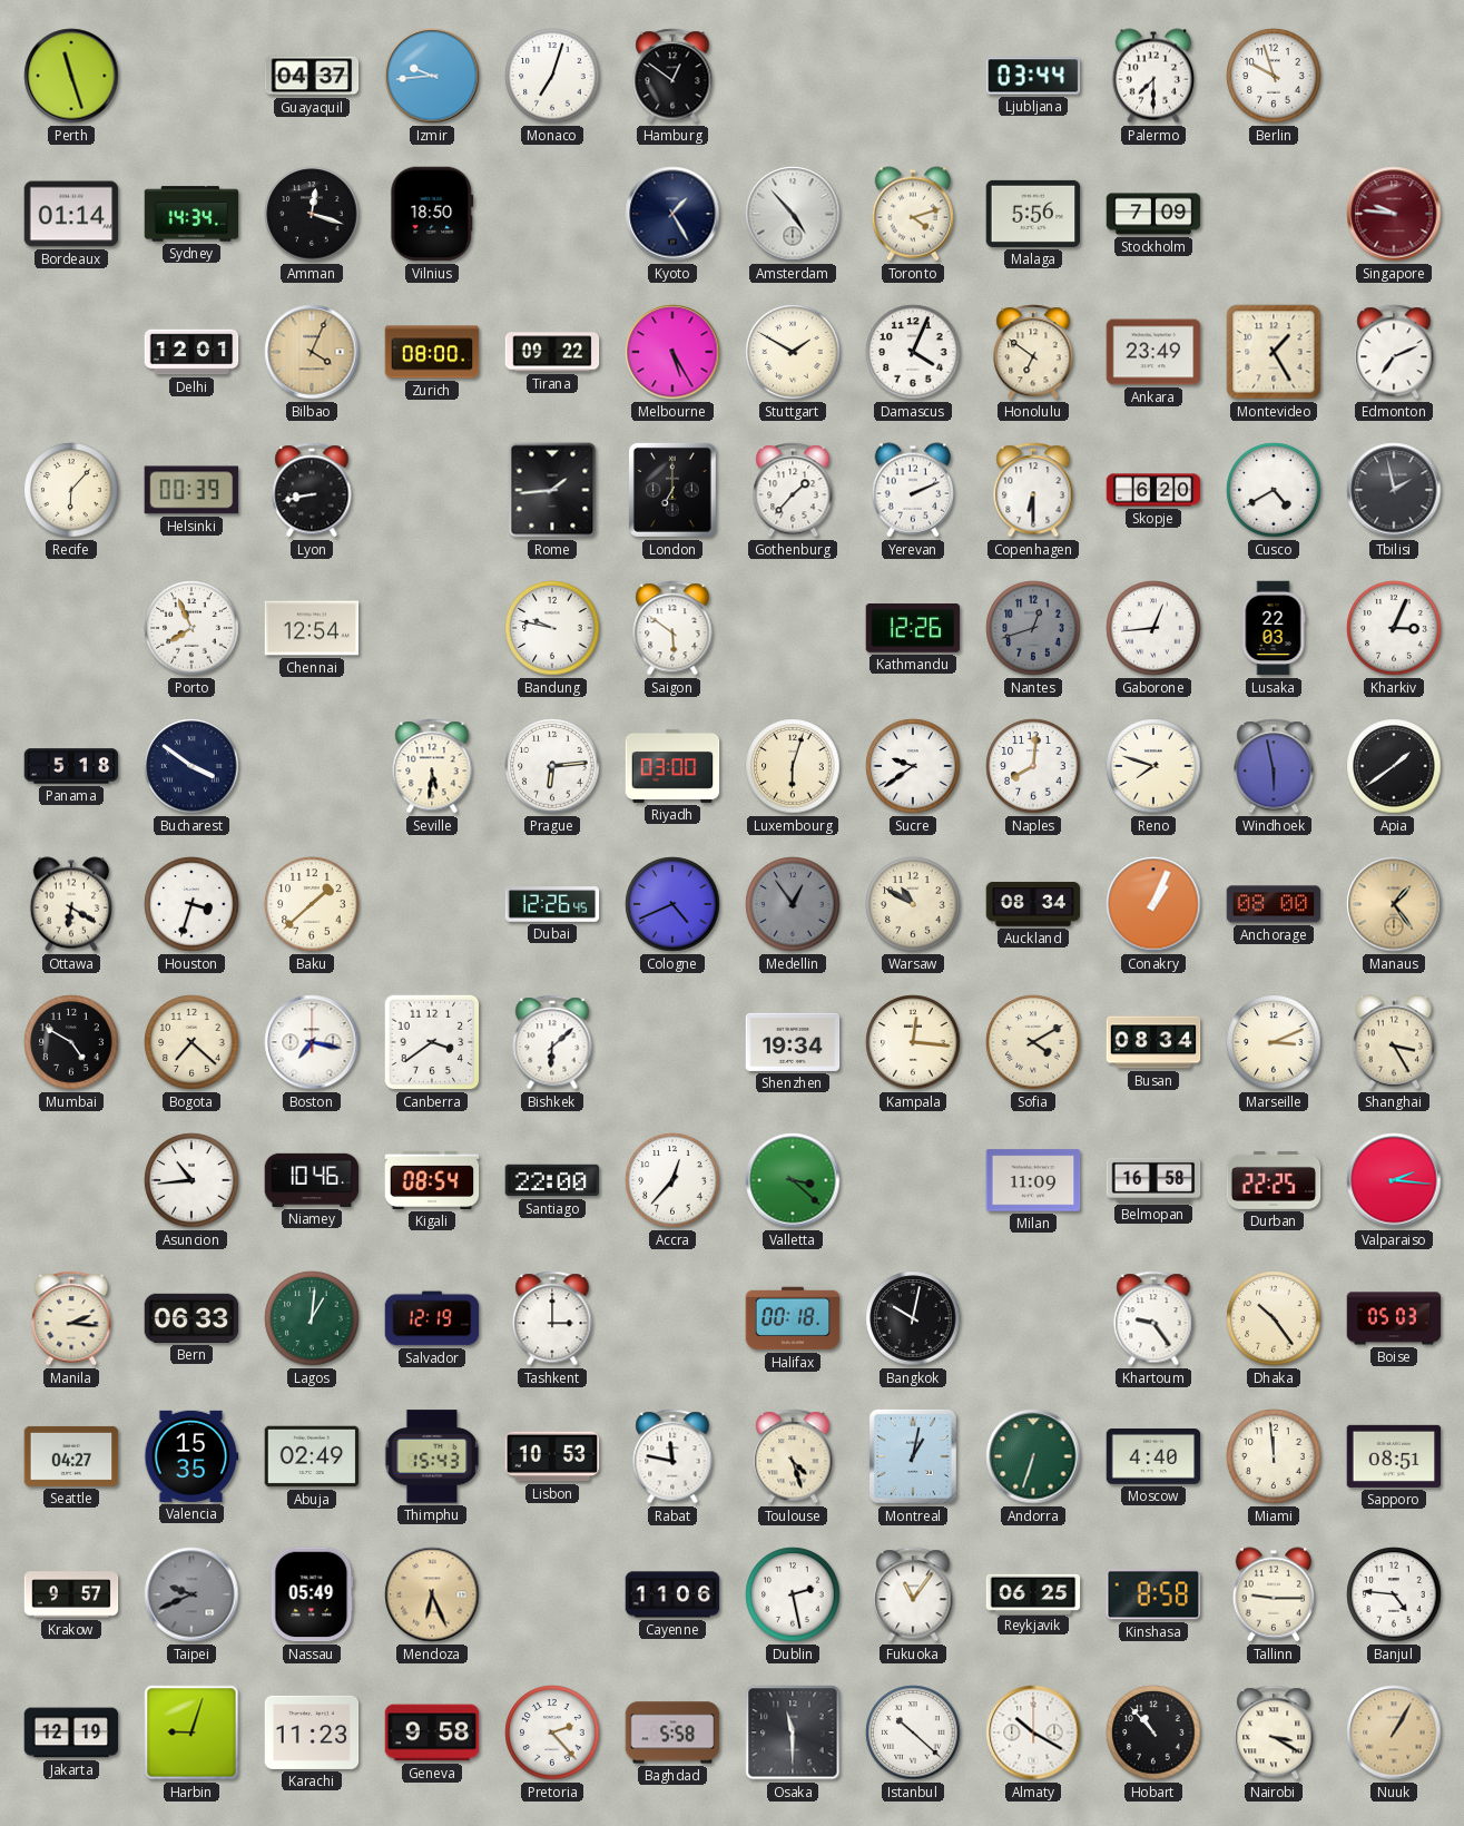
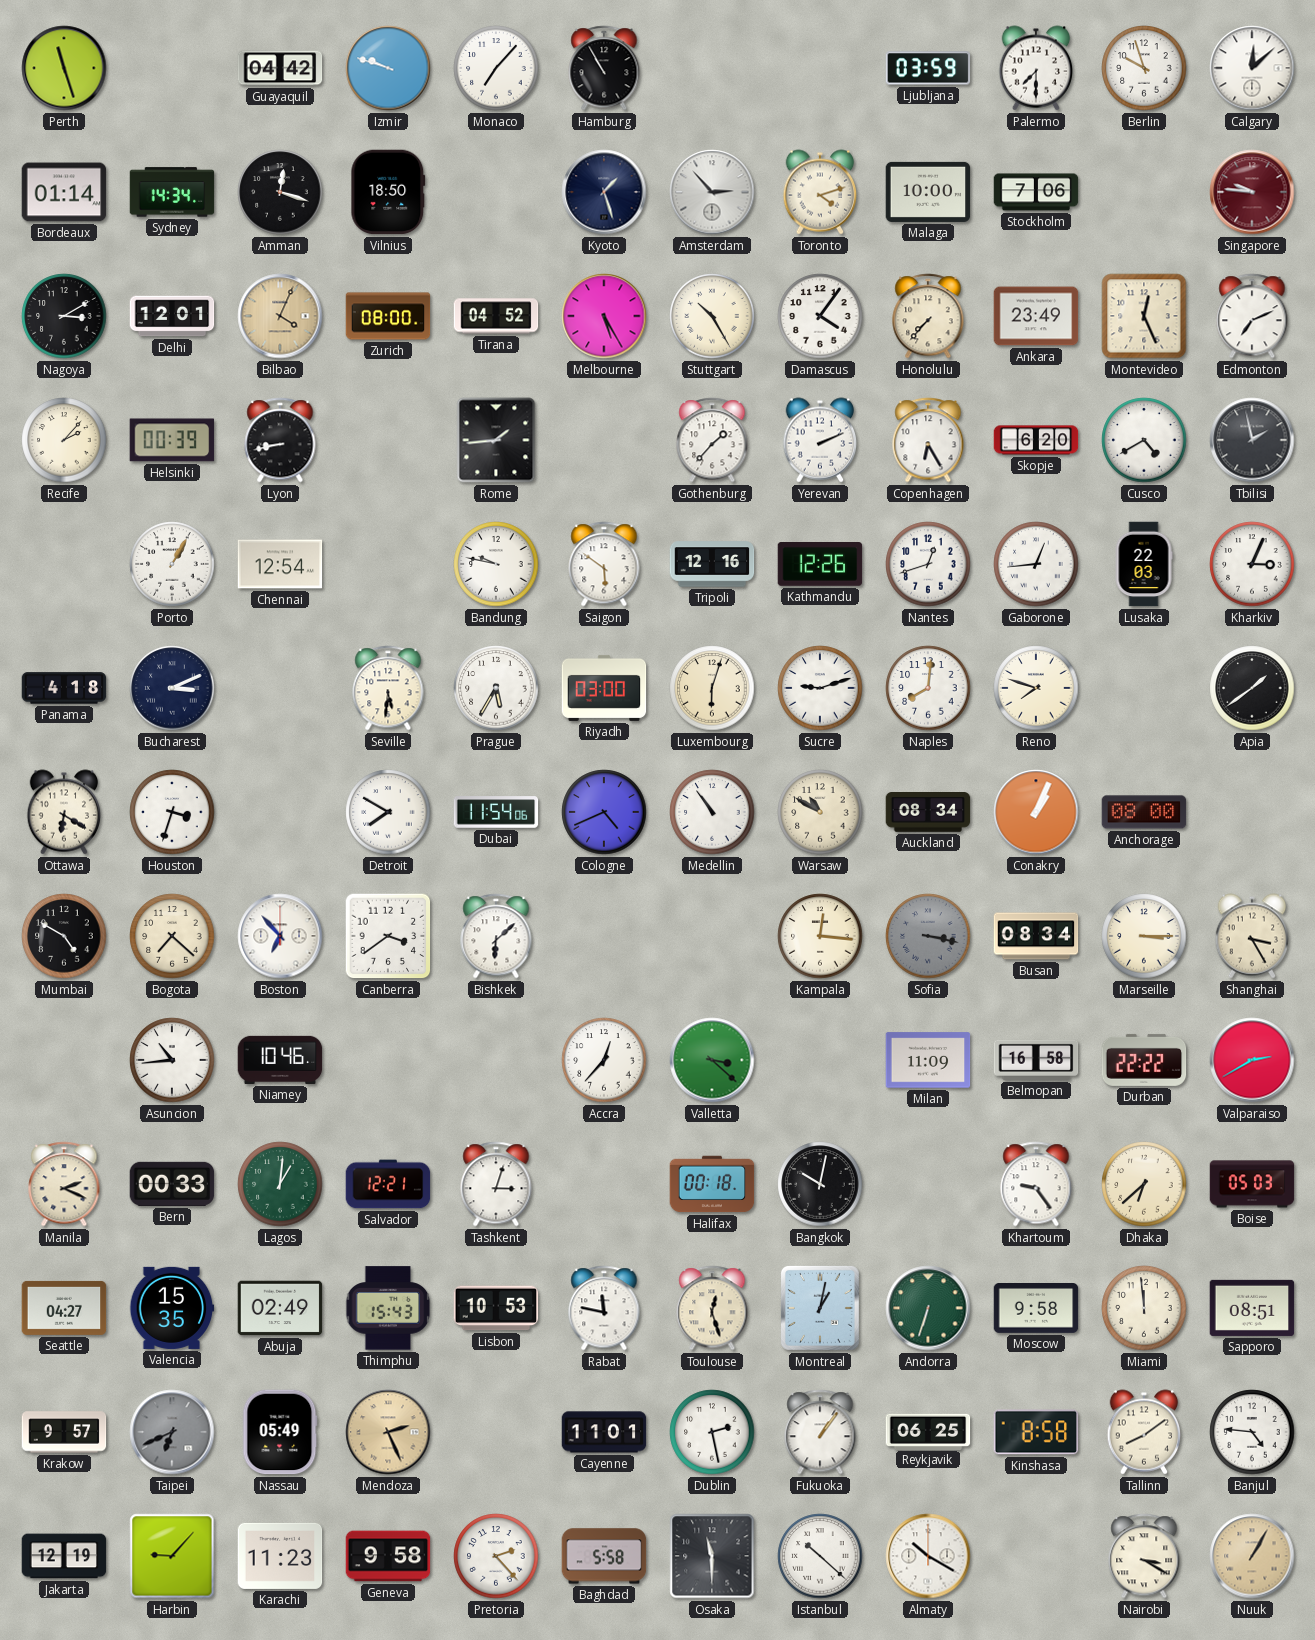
Guayaquil: 04:37 -> 04:42
Izmir: 9:44 -> 9:48
Monaco: 7:03 -> 7:07
Hamburg: 12:51 -> 10:55
Ljubljana: 03:44 -> 03:59
Calgary: none -> 12:08
Kyoto: 1:25 -> 1:27
Amsterdam: 4:53 -> 2:53
Malaga: 5:56 -> 10:00
Stockholm: 7:09 -> 7:06
Nagoya: none -> 3:10
Tirana: 09:22 -> 04:52
Stuttgart: 1:50 -> 10:25
Damascus: 4:04 -> 4:06
Honolulu: 6:51 -> 7:37
Montevideo: 1:25 -> 12:26
Recife: 6:07 -> 2:07
London: 7:00 -> none
Copenhagen: 6:30 -> 6:25
Porto: 7:56 -> 1:05
Tripoli: none -> 12:16
Nantes dial: grey -> white
Panama: 5:18 -> 4:18
Bucharest: 3:51 -> 3:11
Prague: 6:14 -> 5:35
Sucre: 9:39 -> 9:12
Windhoek: 5:58 -> none
Baku: 1:38 -> none
Detroit: none -> 7:50
Dubai: 12:26 -> 11:54
Medellin: 12:54 -> 10:54
Medellin dial: grey -> white
Manaus: 1:24 -> none
Boston: 7:17 -> 6:53
Shenzhen: 19:34 -> none
Sofia: 4:10 -> 3:17
Sofia dial: cream -> grey
Marseille: 3:11 -> 3:15
Kigali: 08:54 -> none
Santiago: 22:00 -> none
Durban: 22:25 -> 22:22
Valparaiso: 2:16 -> 2:40
Manila: 2:16 -> 2:19
Bern: 06:33 -> 00:33
Salvador: 12:19 -> 12:21
Tashkent: 3:00 -> 3:03
Dhaka: 10:24 -> 6:38
Toulouse: 4:27 -> 12:27
Moscow: 4:40 -> 9:58
Taipei: 9:41 -> 6:41
Mendoza: 6:26 -> 2:26
Cayenne: 11:06 -> 11:01
Fukuoka: 11:06 -> 1:06
Tallinn: 9:15 -> 8:09
Harbin: 9:03 -> 9:07
Hobart: 10:53 -> none
